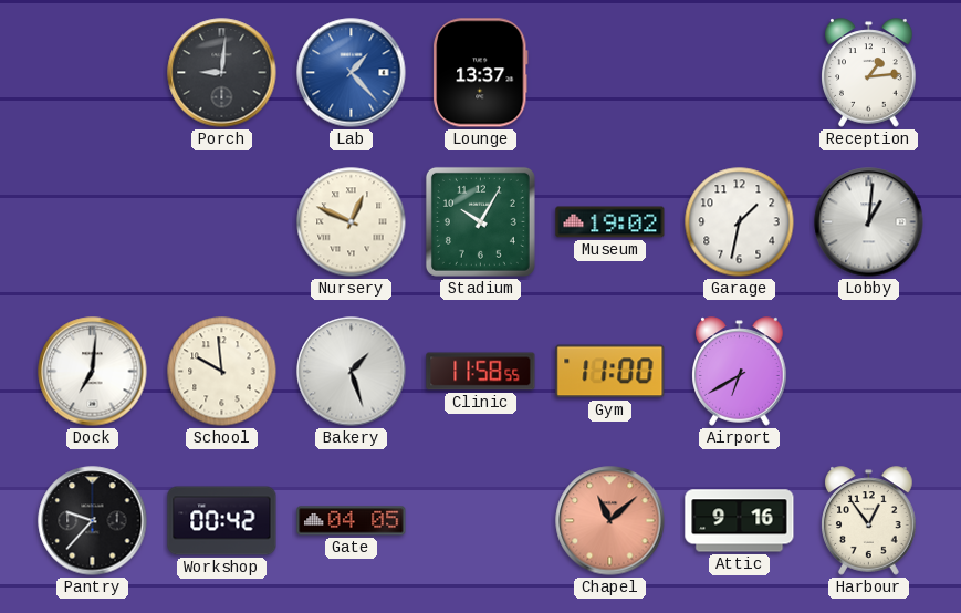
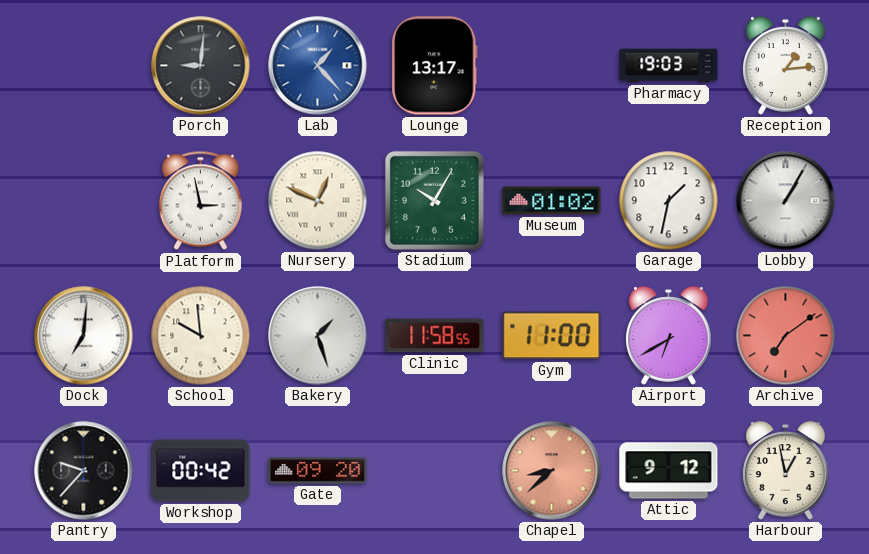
Lounge: 13:37 -> 13:17
Pharmacy: none -> 19:03
Platform: none -> 2:58
Museum: 19:02 -> 01:02
Lobby: 1:01 -> 1:05
Archive: none -> 7:09
Gate: 04:05 -> 09:20
Chapel: 11:08 -> 8:38
Attic: 9:16 -> 9:12
Harbour: 12:54 -> 12:58
